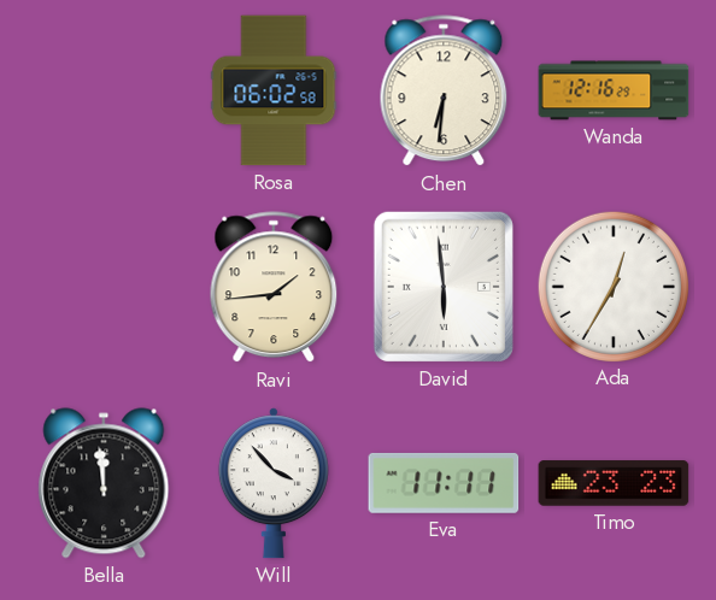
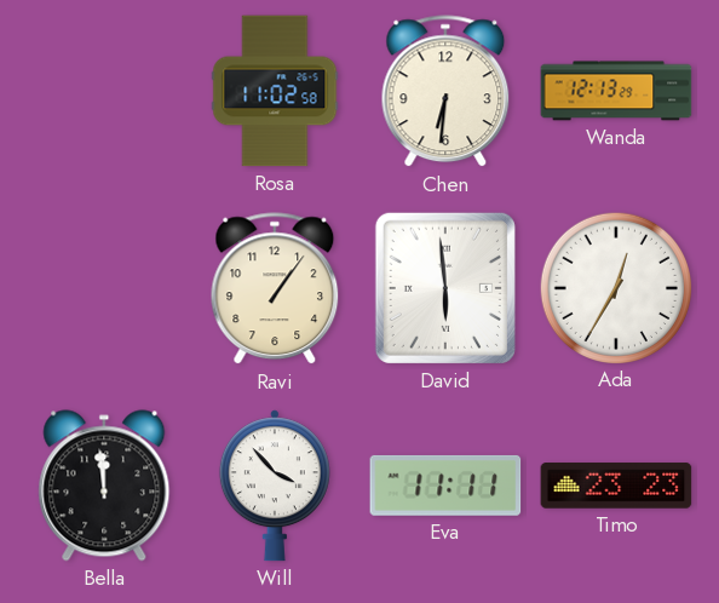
Rosa: 06:02 -> 11:02
Wanda: 12:16 -> 12:13
Ravi: 1:44 -> 1:06
